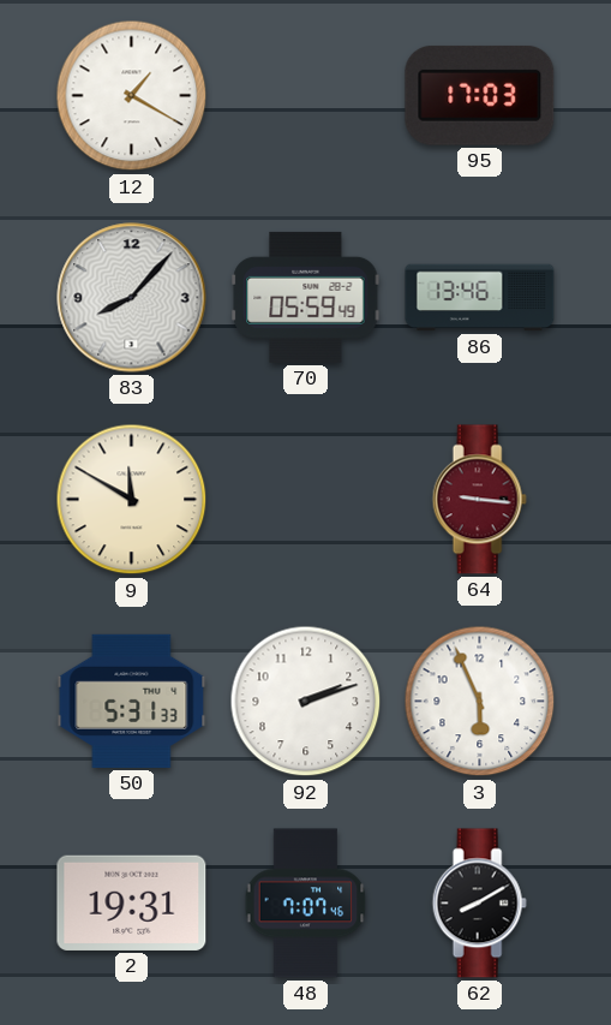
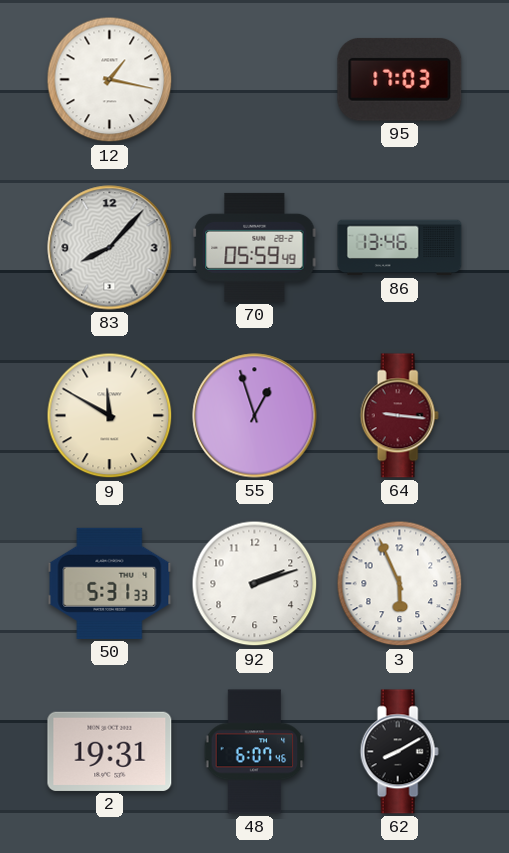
12: 1:20 -> 1:17
55: none -> 12:57
48: 7:07 -> 6:07
